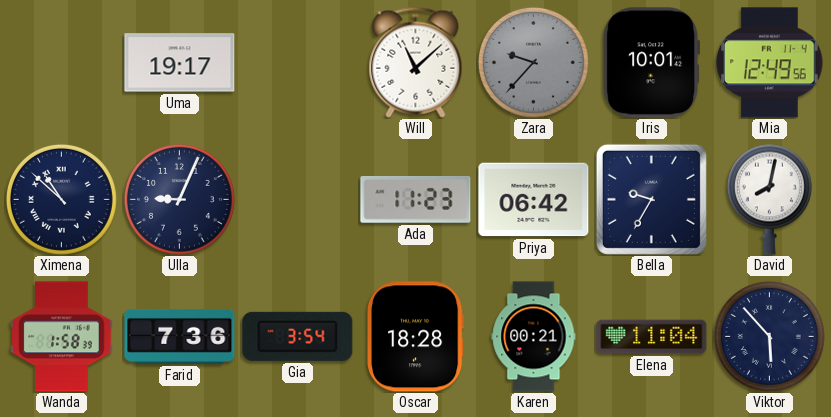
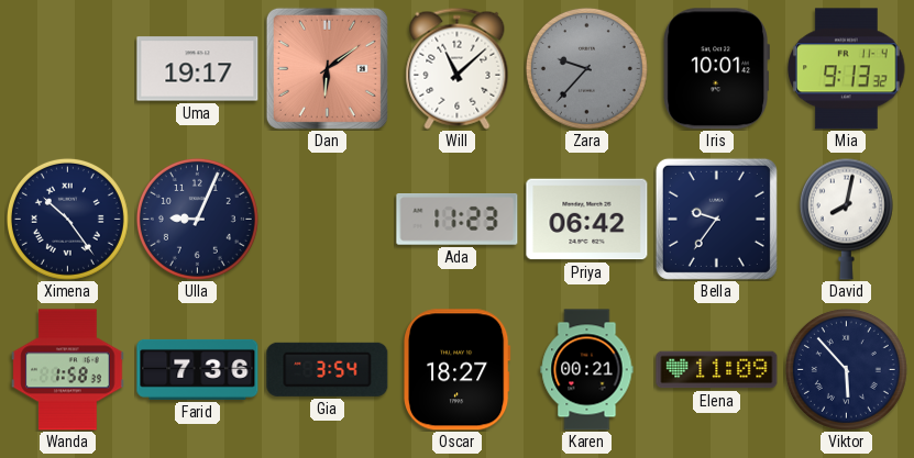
Dan: none -> 6:09
Mia: 12:49 -> 9:13
Ximena: 10:52 -> 10:24
Bella: 9:35 -> 9:36
Oscar: 18:28 -> 18:27
Elena: 11:04 -> 11:09
